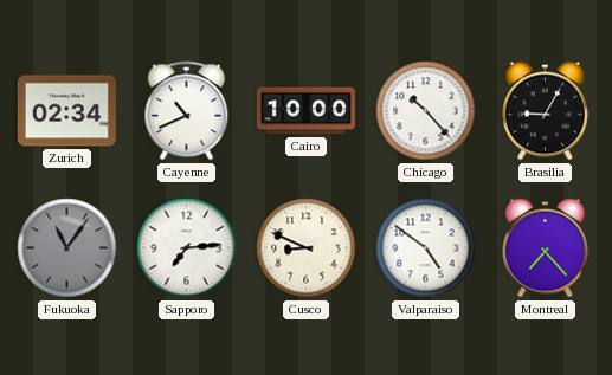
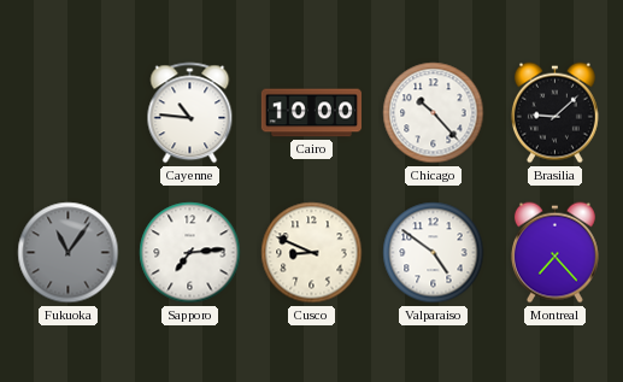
Zurich: 02:34 -> none
Cayenne: 10:41 -> 10:46
Brasilia: 9:05 -> 9:08
